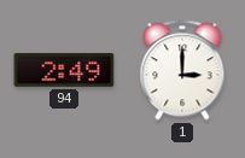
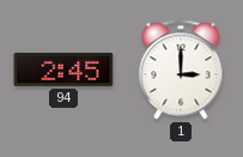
94: 2:49 -> 2:45
